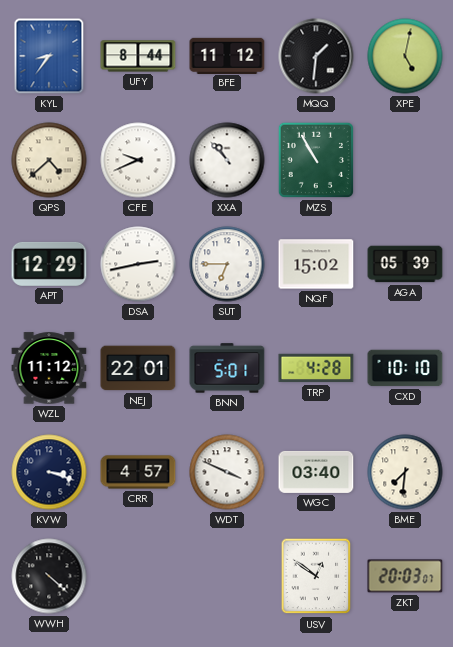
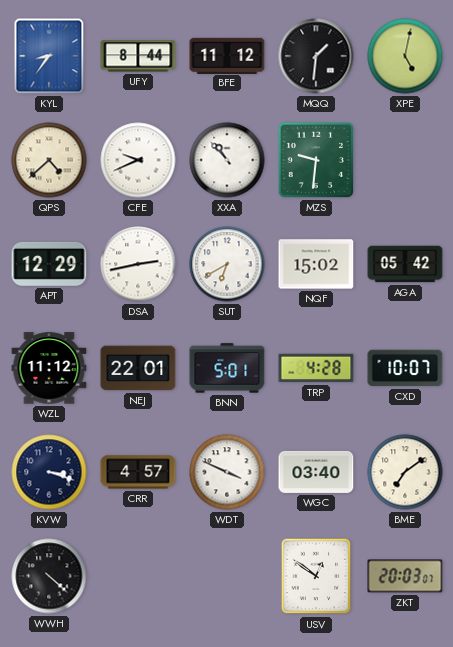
MZS: 10:55 -> 9:31
SUT: 6:45 -> 6:40
AGA: 05:39 -> 05:42
CXD: 10:10 -> 10:07
BME: 7:31 -> 7:09
